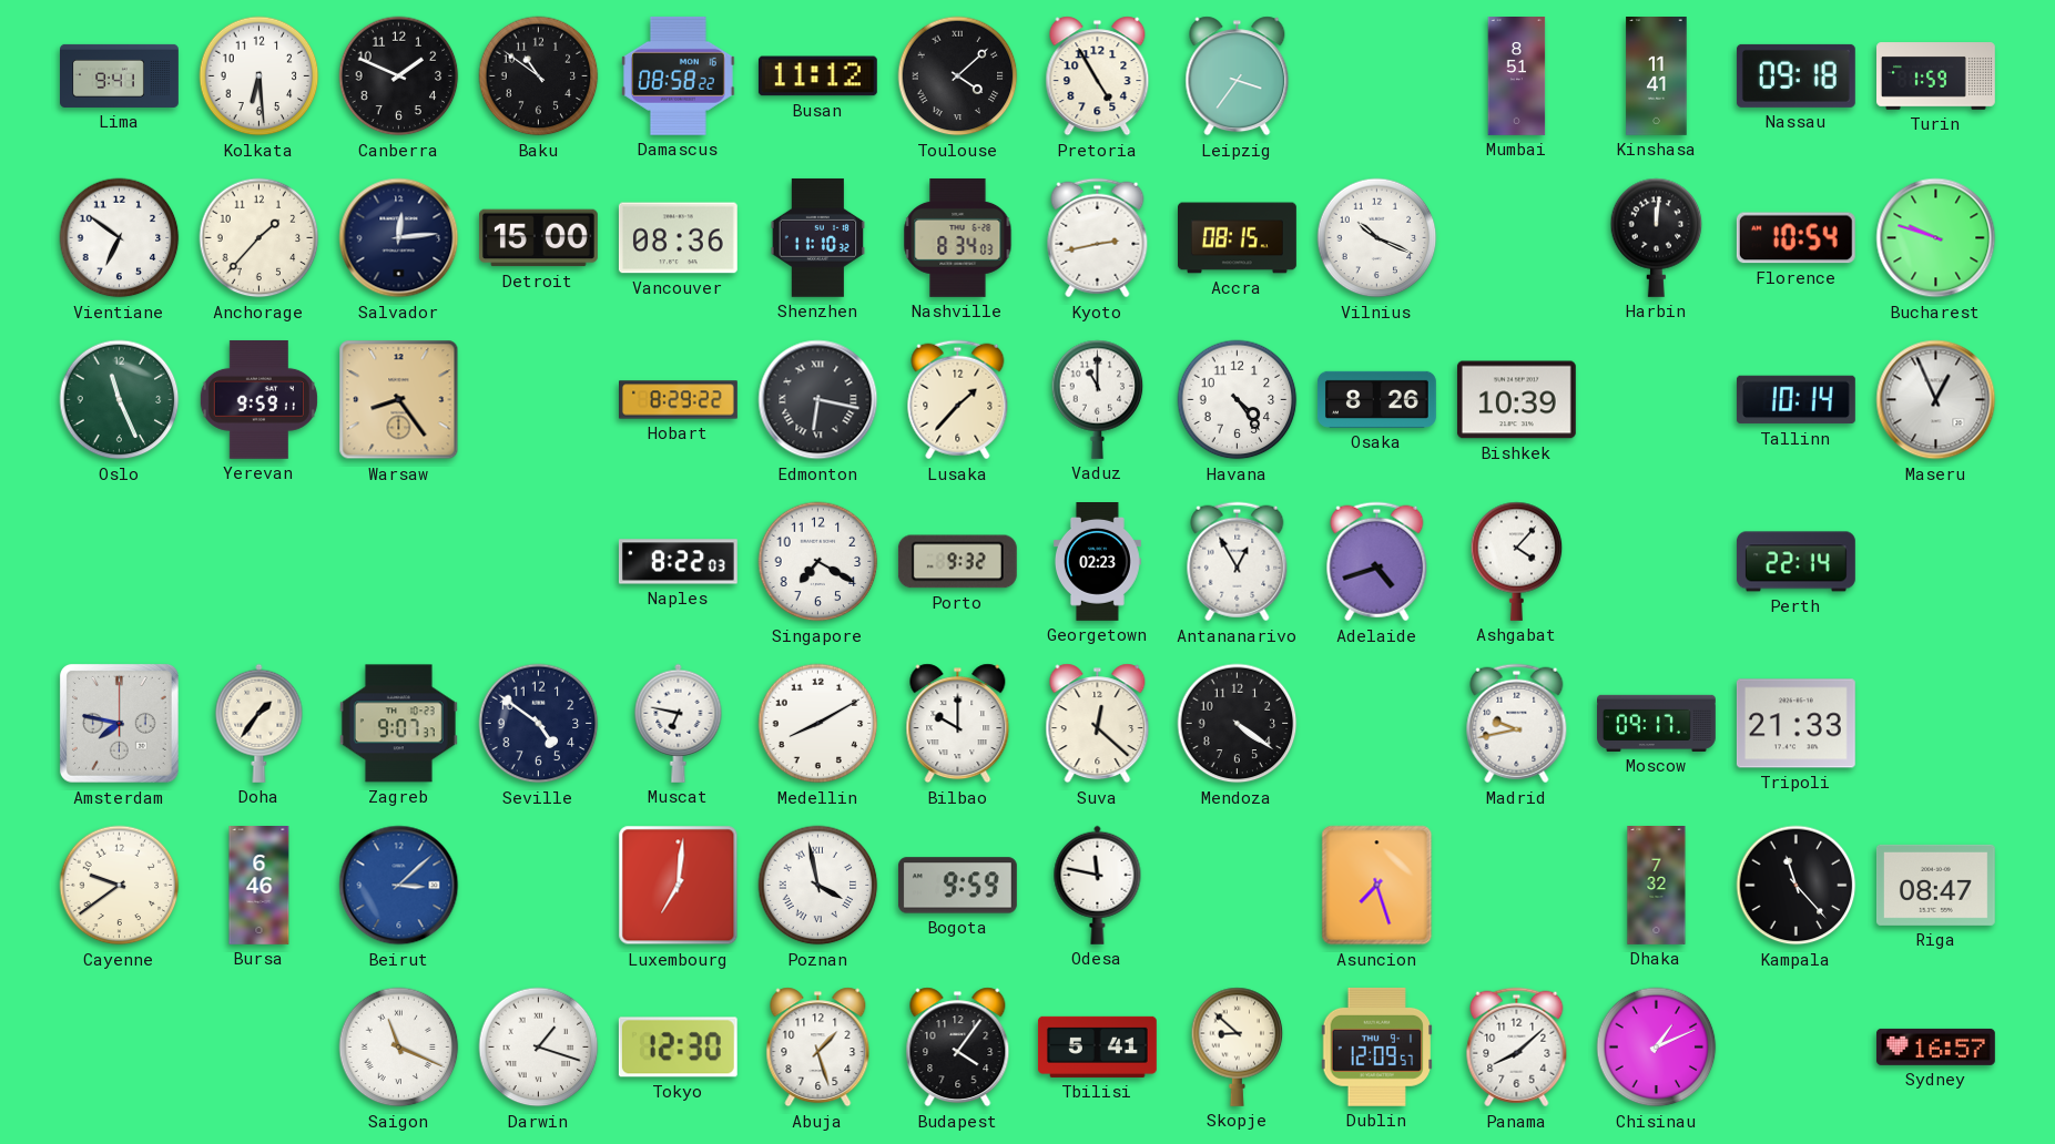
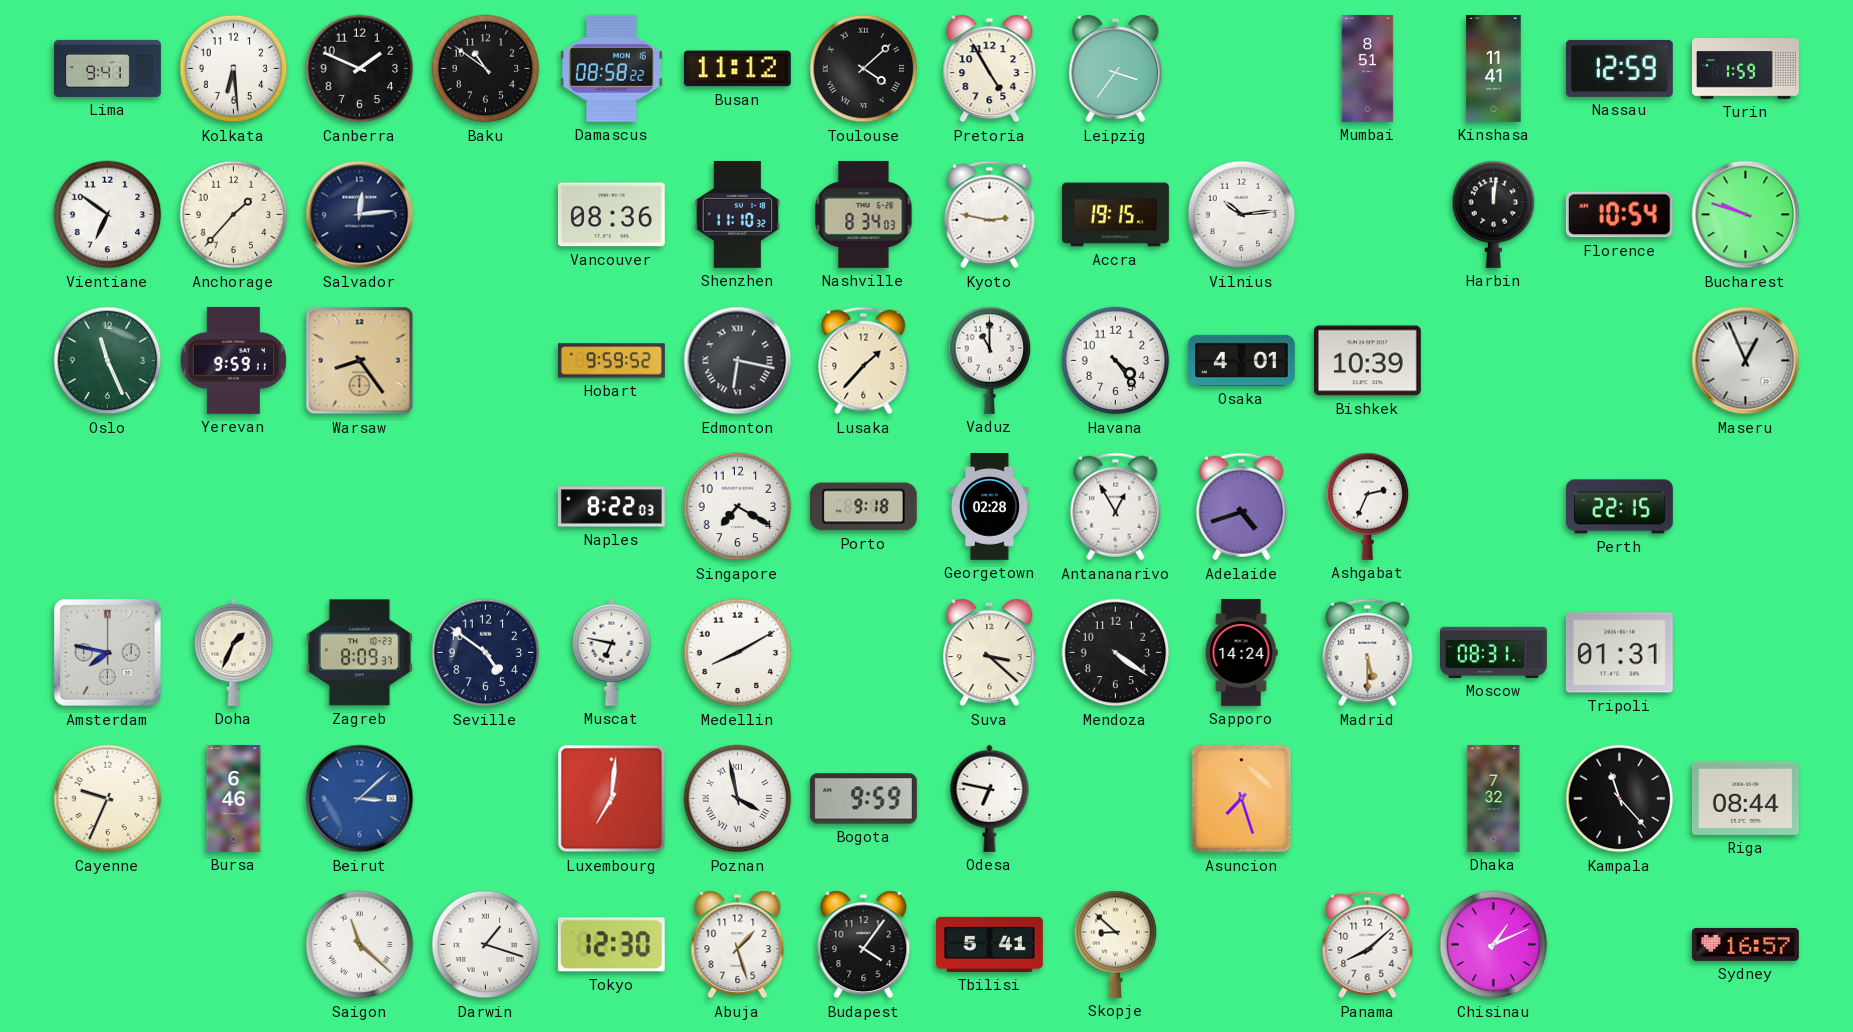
Nassau: 09:18 -> 12:59
Detroit: 15:00 -> none
Kyoto: 2:43 -> 2:47
Accra: 08:15 -> 19:15
Vilnius: 10:19 -> 10:14
Hobart: 8:29 -> 9:59
Osaka: 8:26 -> 4:01
Tallinn: 10:14 -> none
Porto: 9:32 -> 9:18
Georgetown: 02:23 -> 02:28
Ashgabat: 4:07 -> 2:34
Perth: 22:14 -> 22:15
Doha: 1:36 -> 1:34
Zagreb: 9:07 -> 8:09
Bilbao: 10:00 -> none
Suva: 12:22 -> 3:22
Sapporo: none -> 14:24
Madrid: 9:43 -> 5:30
Moscow: 09:17 -> 08:31
Tripoli: 21:33 -> 01:31
Cayenne: 9:39 -> 9:34
Odesa: 11:47 -> 6:47
Riga: 08:47 -> 08:44
Saigon: 11:19 -> 11:22
Dublin: 12:09 -> none
